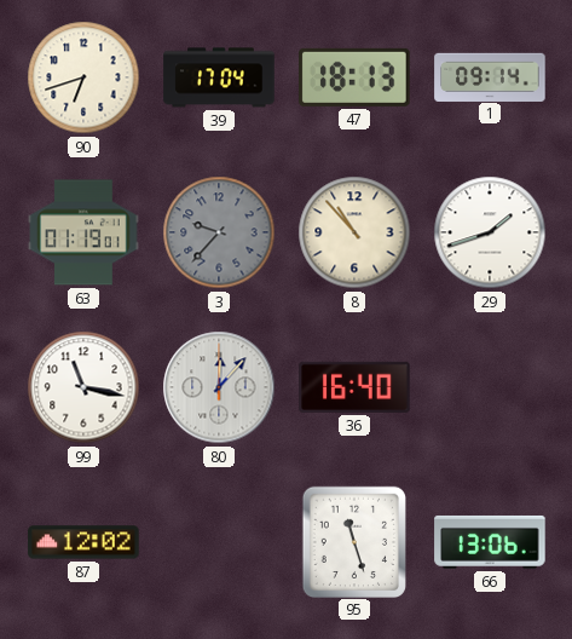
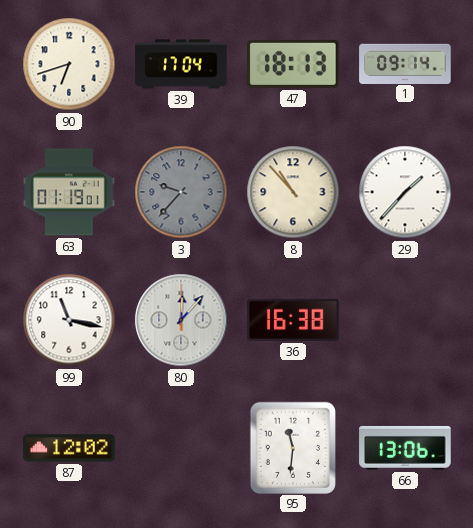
29: 1:42 -> 1:37
36: 16:40 -> 16:38
95: 11:27 -> 11:31
